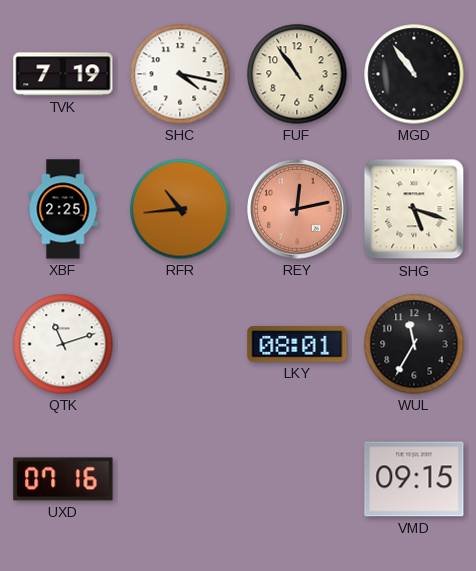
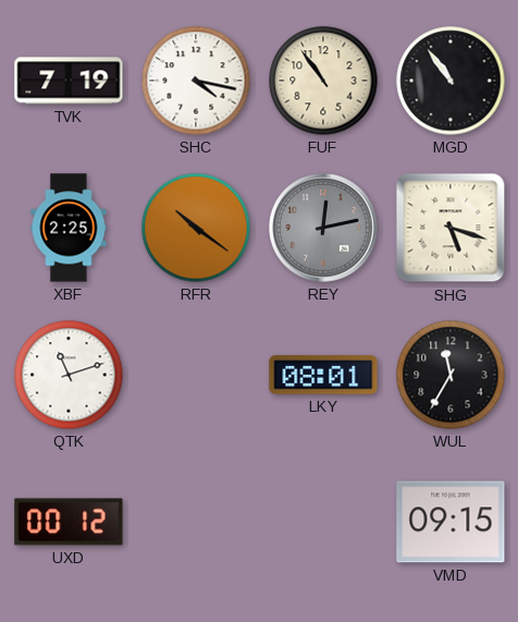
RFR: 10:44 -> 10:21
REY dial: salmon -> grey
UXD: 07:16 -> 00:12
